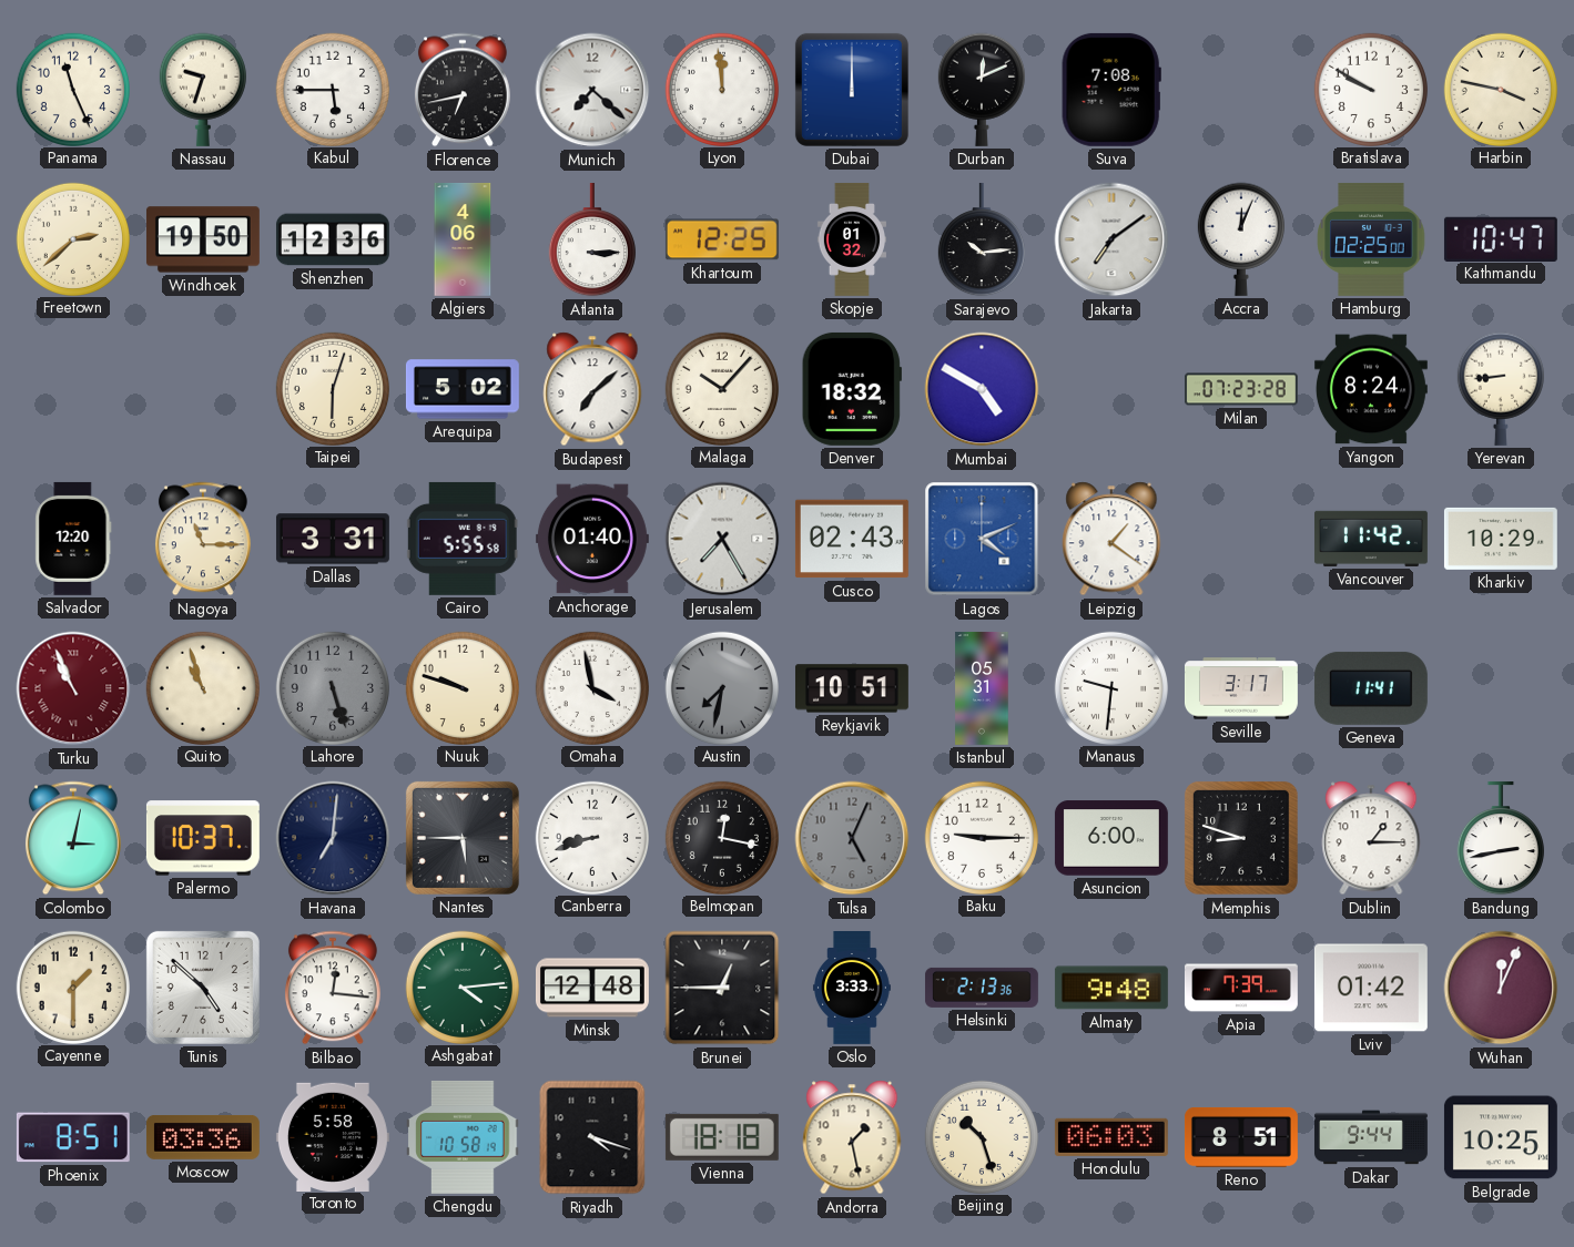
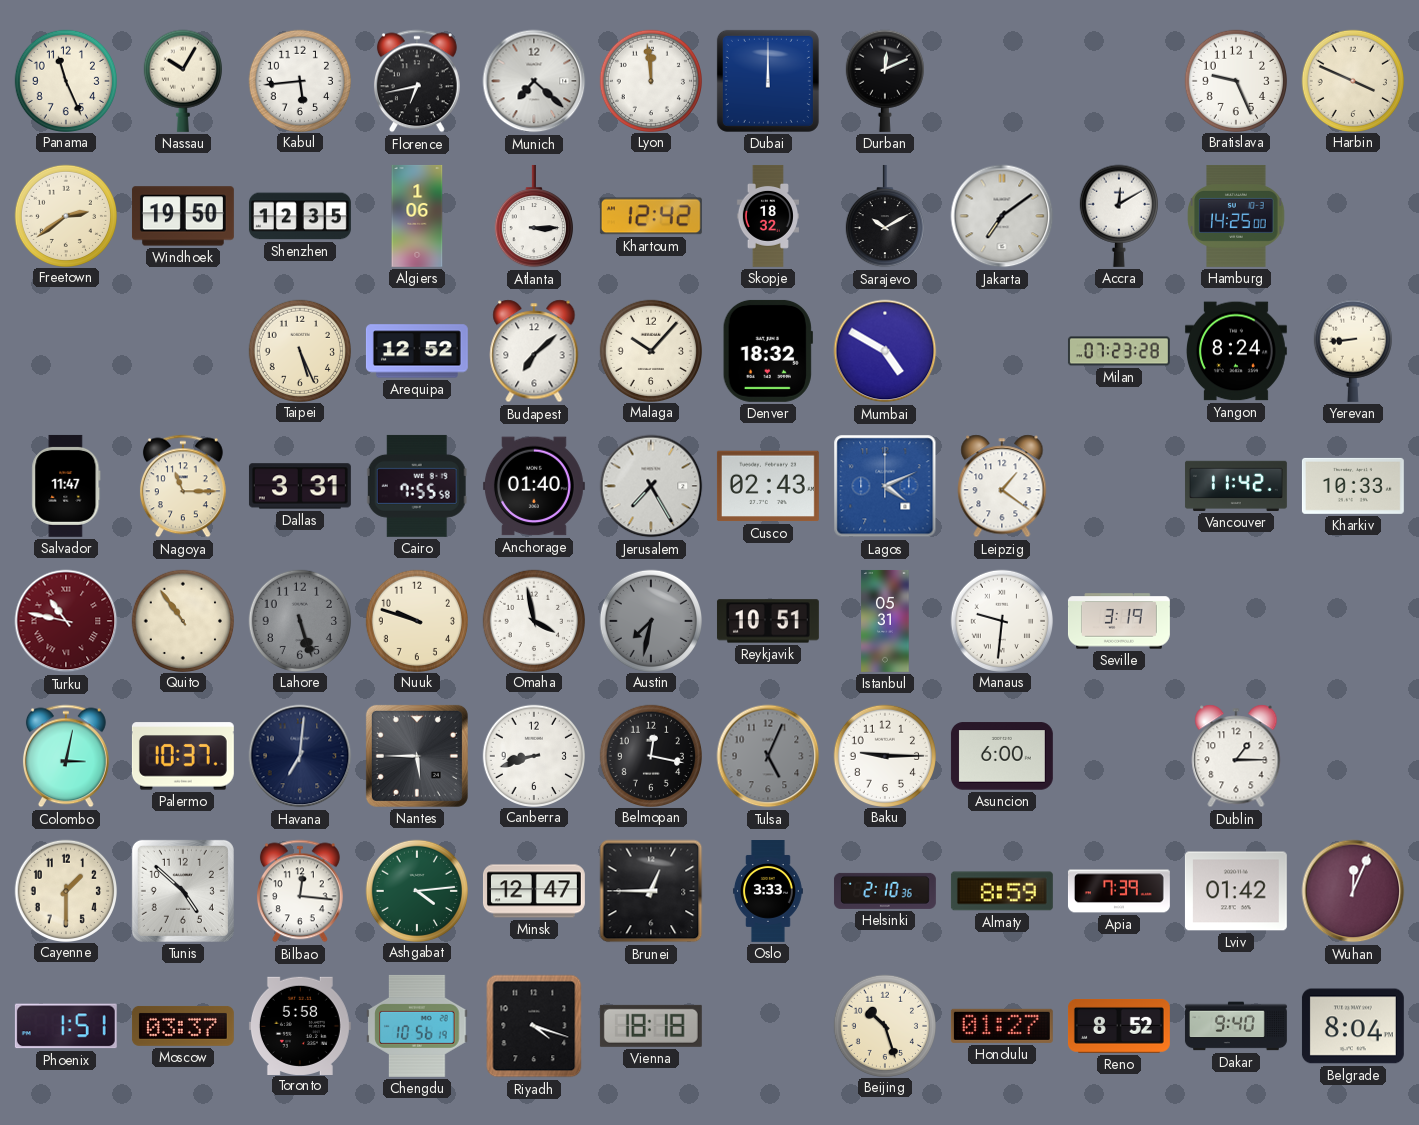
Nassau: 9:33 -> 10:05
Kabul: 5:45 -> 5:44
Suva: 7:08 -> none
Bratislava: 9:50 -> 9:26
Harbin: 3:47 -> 3:49
Freetown: 2:38 -> 2:39
Shenzhen: 12:36 -> 12:35
Algiers: 4:06 -> 1:06
Khartoum: 12:25 -> 12:42
Skopje: 01:32 -> 18:32
Sarajevo: 10:14 -> 10:10
Accra: 12:04 -> 12:10
Hamburg: 02:25 -> 14:25
Kathmandu: 10:47 -> none
Taipei: 6:03 -> 5:26
Arequipa: 5:02 -> 12:52
Salvador: 12:20 -> 11:47
Cairo: 5:55 -> 7:55
Kharkiv: 10:29 -> 10:33
Turku: 10:56 -> 10:47
Quito: 10:57 -> 10:54
Seville: 3:17 -> 3:19
Geneva: 11:41 -> none
Memphis: 8:48 -> none
Bandung: 2:43 -> none
Minsk: 12:48 -> 12:47
Helsinki: 2:13 -> 2:10
Almaty: 9:48 -> 8:59
Phoenix: 8:51 -> 1:51
Moscow: 03:36 -> 03:37
Chengdu: 10:58 -> 10:56
Andorra: 1:28 -> none
Honolulu: 06:03 -> 01:27
Reno: 8:51 -> 8:52
Dakar: 9:44 -> 9:40
Belgrade: 10:25 -> 8:04
